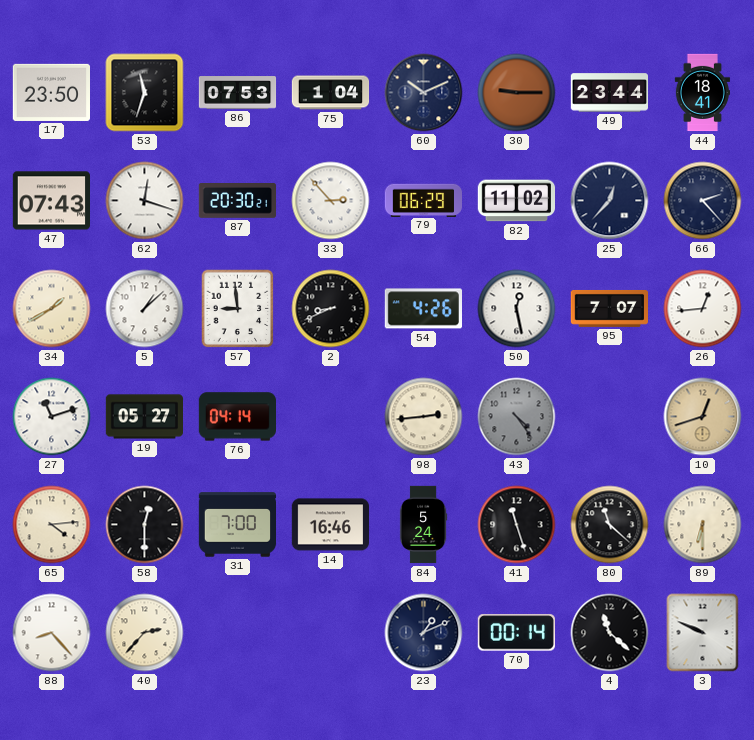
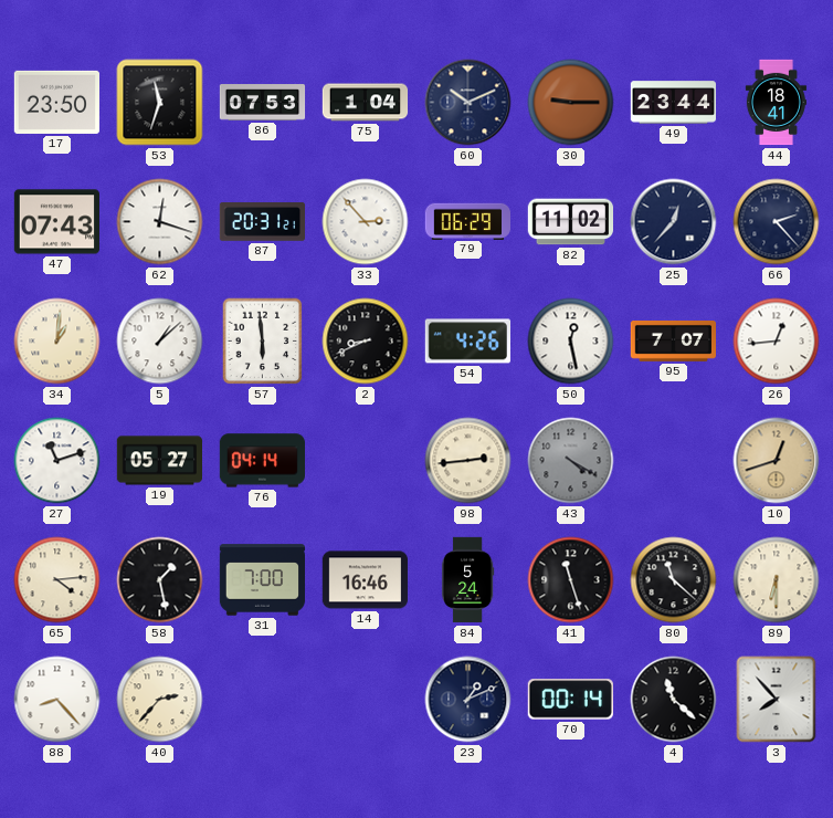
87: 20:30 -> 20:31
34: 1:40 -> 1:01
57: 8:59 -> 5:59
43: 4:24 -> 4:20
58: 12:30 -> 1:28
3: 9:49 -> 7:53
